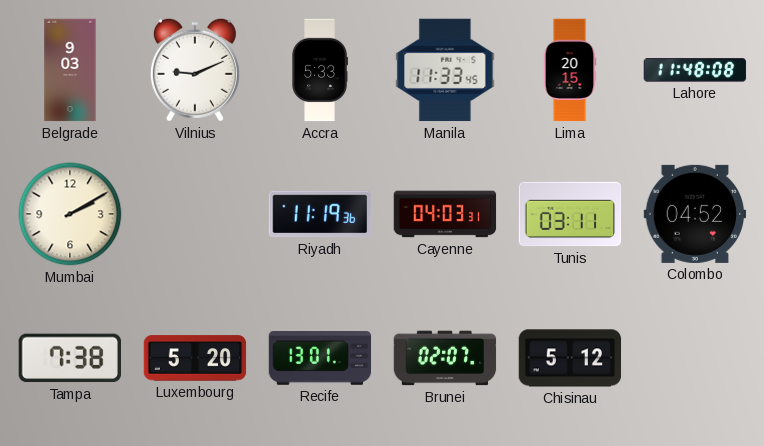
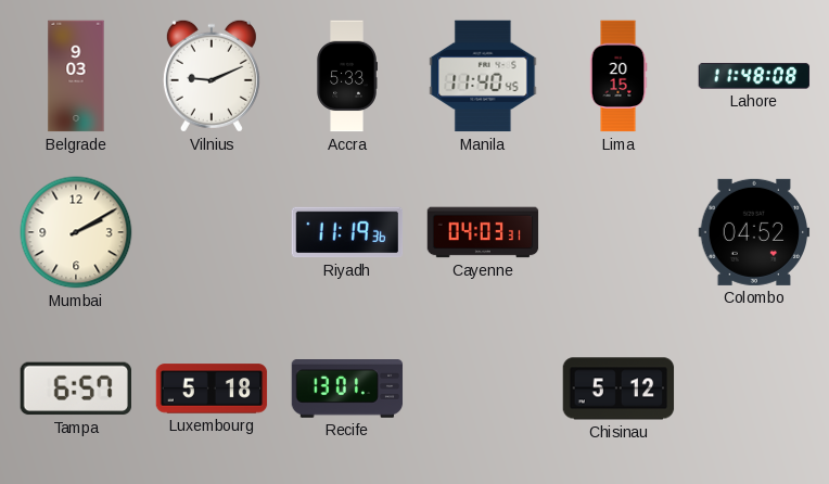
Manila: 11:33 -> 11:40
Tunis: 03:11 -> none
Tampa: 7:38 -> 6:57
Luxembourg: 5:20 -> 5:18
Brunei: 02:07 -> none
